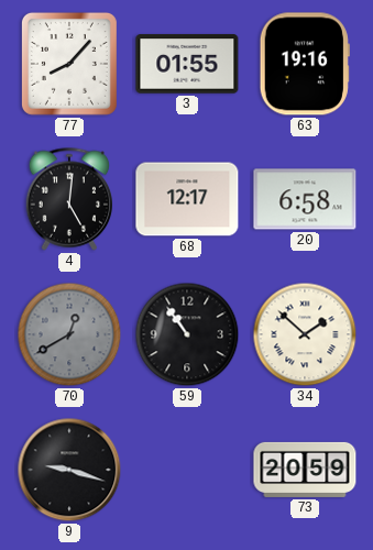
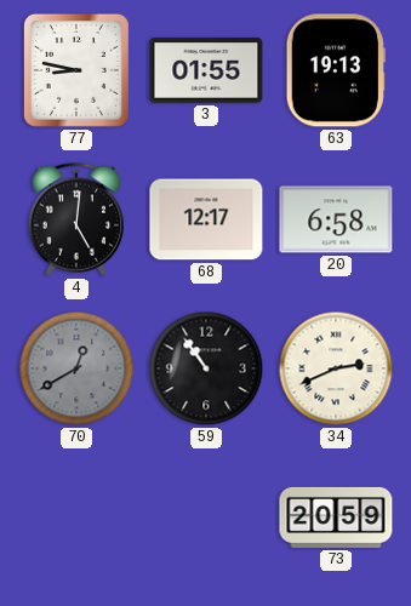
77: 8:07 -> 8:47
63: 19:16 -> 19:13
34: 1:52 -> 2:41
9: 9:18 -> none
